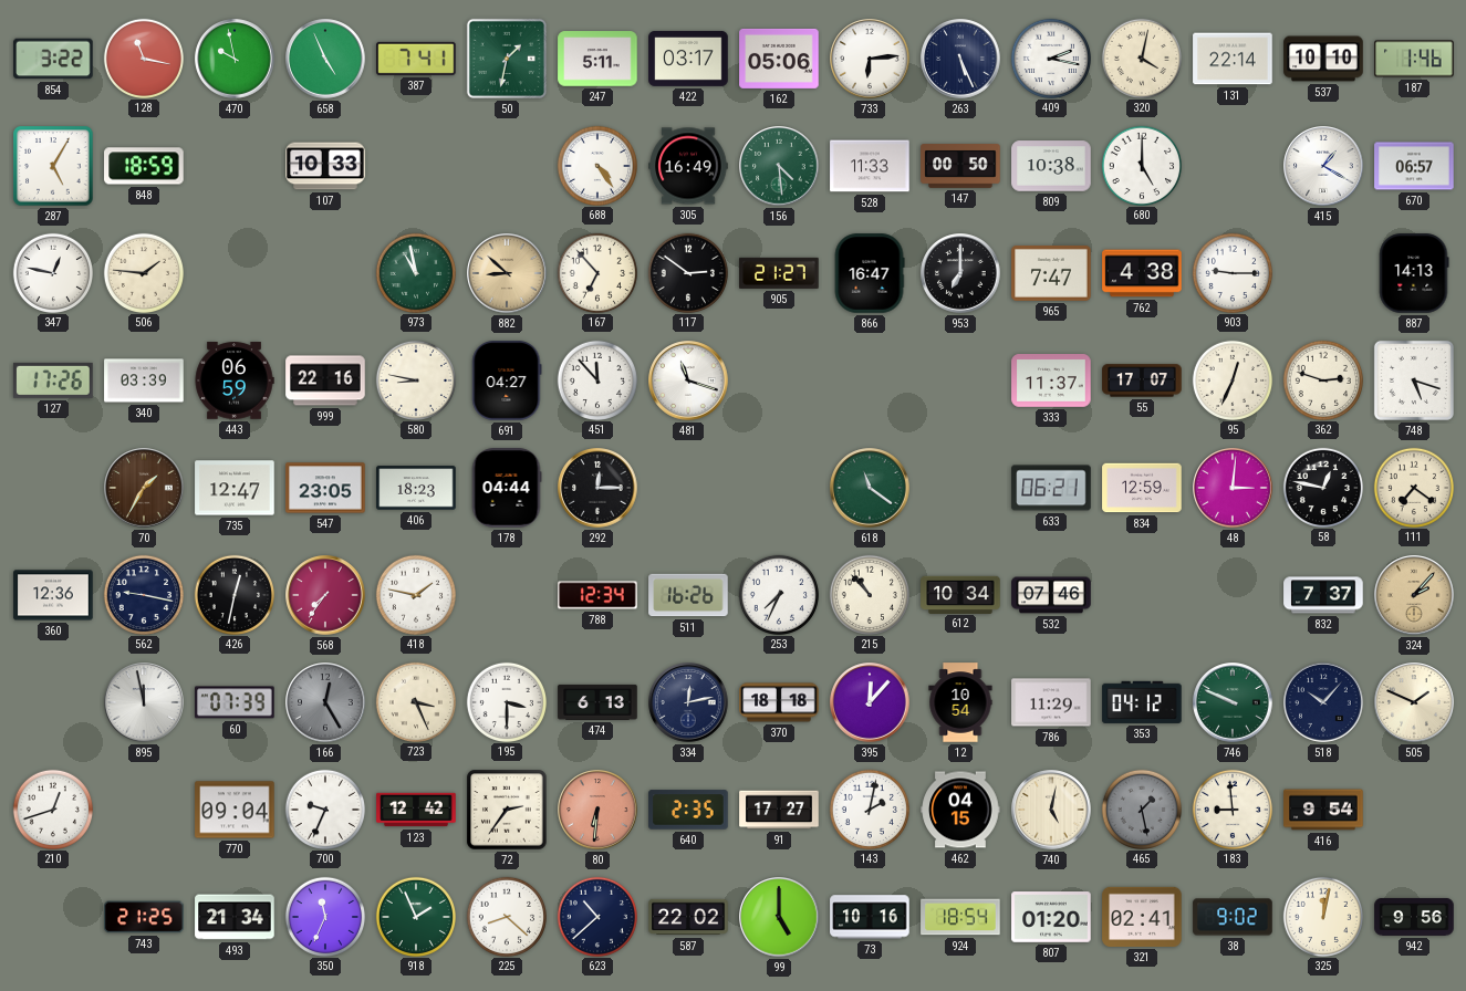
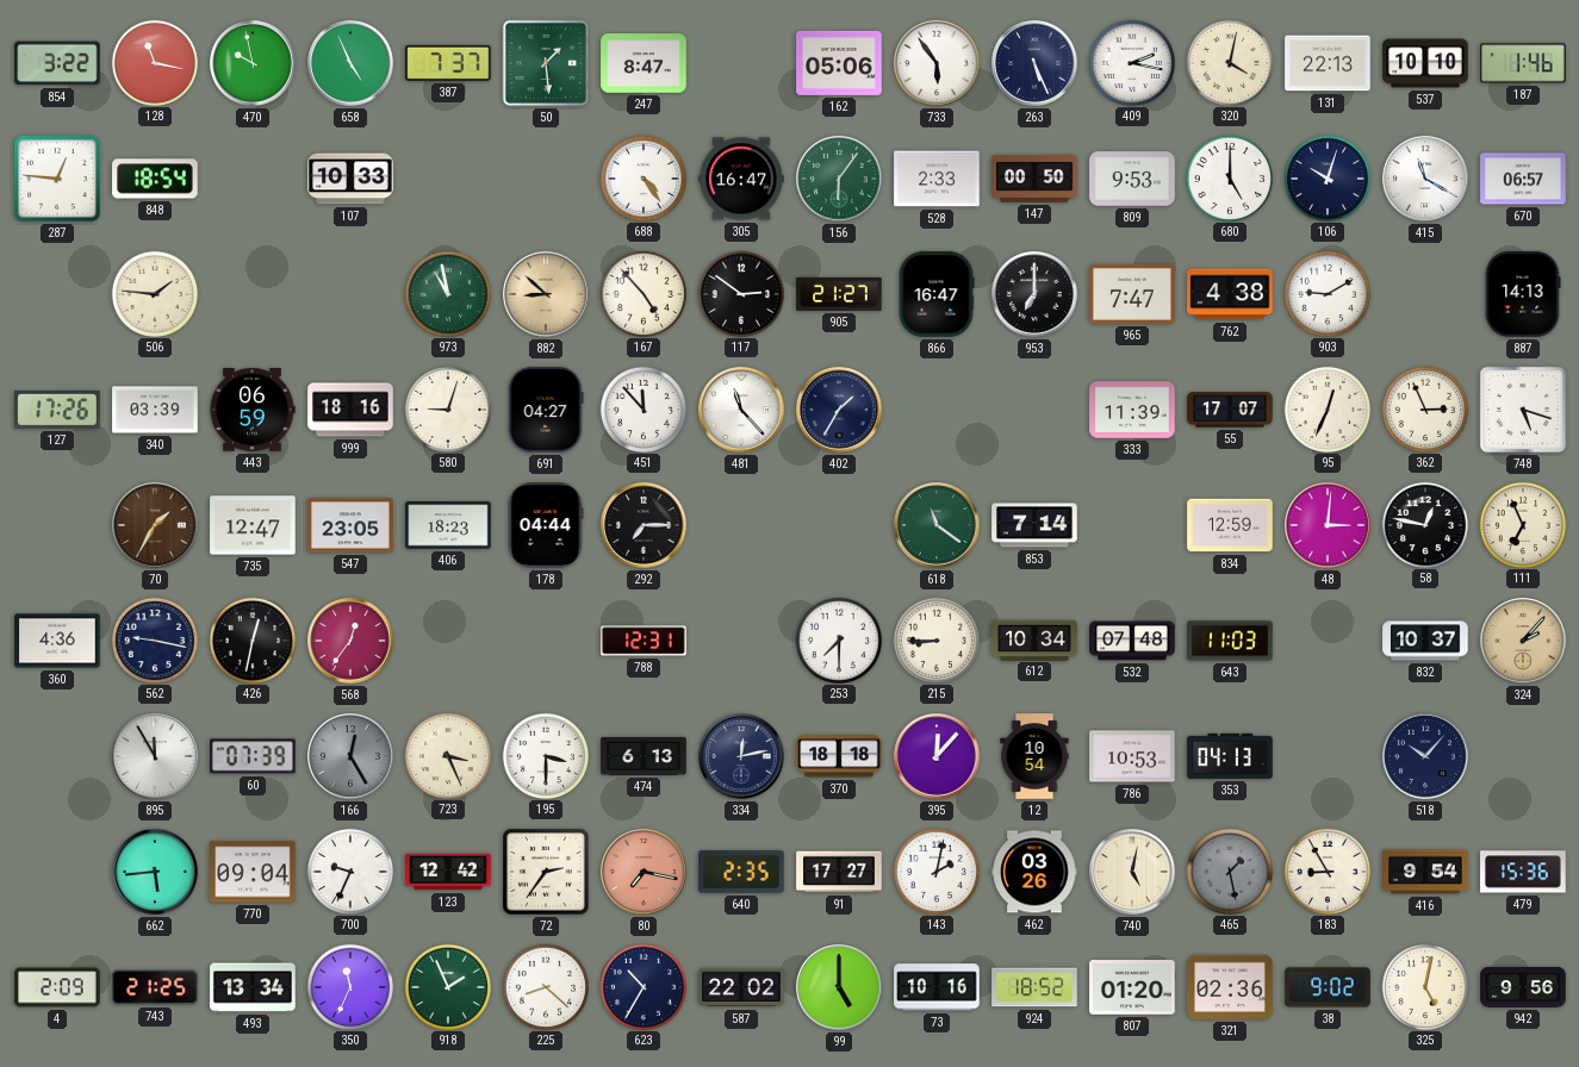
387: 7:41 -> 7:37
50: 1:32 -> 1:29
247: 5:11 -> 8:47
422: 03:17 -> none
733: 6:14 -> 5:54
131: 22:14 -> 22:13
287: 5:05 -> 12:46
848: 18:59 -> 18:54
305: 16:49 -> 16:47
156: 4:29 -> 6:06
528: 11:33 -> 2:33
809: 10:38 -> 9:53
106: none -> 10:03
415: 1:20 -> 11:20
347: 12:47 -> none
167: 6:53 -> 4:53
903: 9:15 -> 9:10
999: 22:16 -> 18:16
580: 8:47 -> 9:03
481: 11:18 -> 11:23
402: none -> 1:35
333: 11:37 -> 11:39
362: 2:48 -> 2:56
292: 12:15 -> 7:15
853: none -> 7:14
633: 06:21 -> none
111: 7:21 -> 6:56
360: 12:36 -> 4:36
568: 7:36 -> 12:36
418: 1:47 -> none
788: 12:34 -> 12:31
511: 16:26 -> none
253: 7:34 -> 7:30
215: 10:53 -> 8:45
532: 07:46 -> 07:48
643: none -> 11:03
832: 7:37 -> 10:37
895: 11:58 -> 11:55
786: 11:29 -> 10:53
353: 04:12 -> 04:13
746: 9:49 -> none
505: 1:49 -> none
210: 12:42 -> none
662: none -> 5:44
80: 6:31 -> 7:17
462: 04:15 -> 03:26
183: 8:59 -> 8:55
479: none -> 15:36
4: none -> 2:09
493: 21:34 -> 13:34
623: 10:38 -> 10:35
924: 18:54 -> 18:52
321: 02:41 -> 02:36
325: 12:02 -> 5:02
